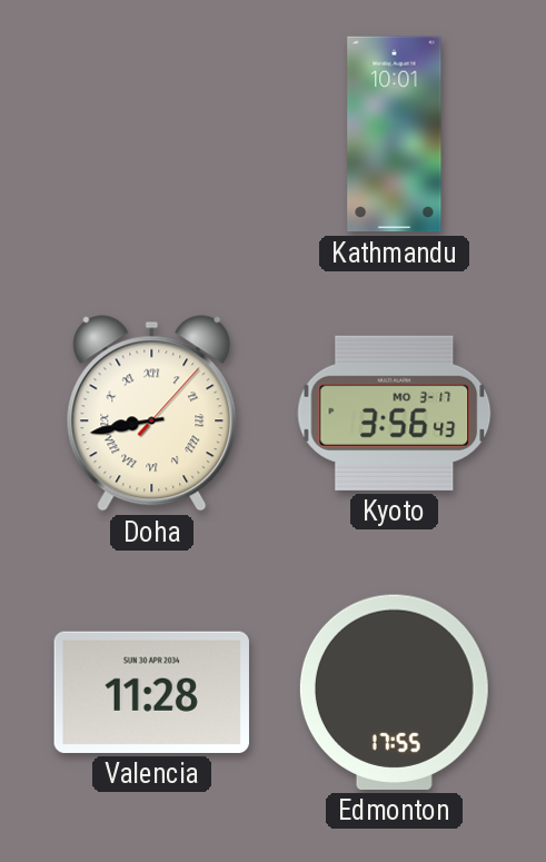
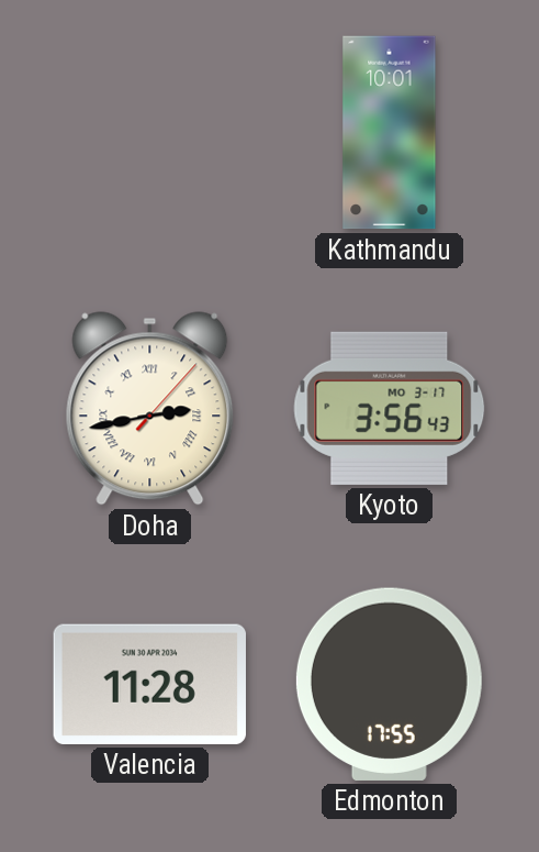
Doha: 8:43 -> 2:43
